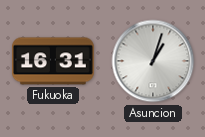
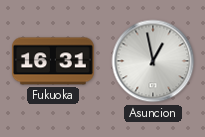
Asuncion: 1:03 -> 12:58
